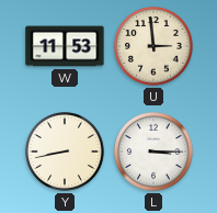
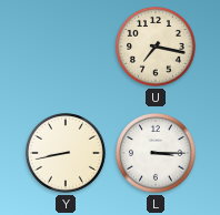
W: 11:53 -> none
U: 2:59 -> 7:17
